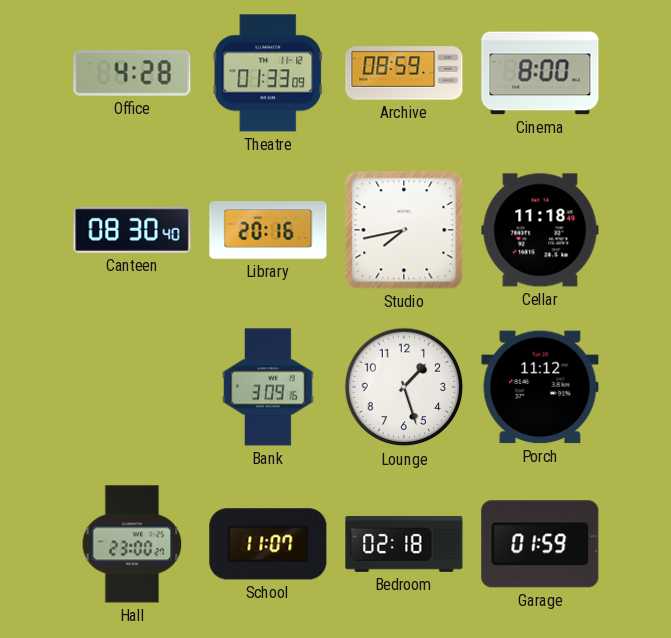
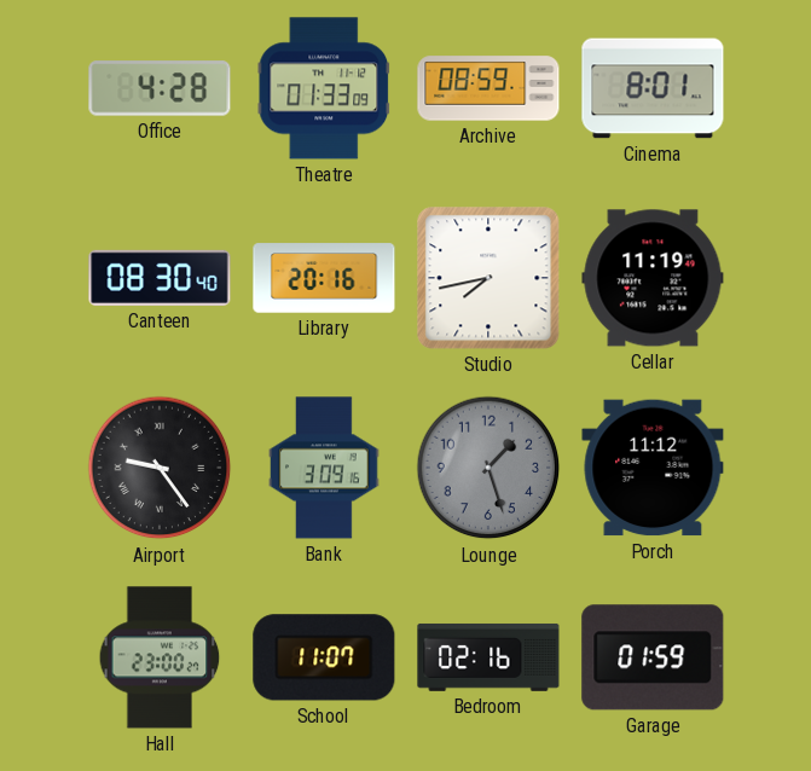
Cinema: 8:00 -> 8:01
Cellar: 11:18 -> 11:19
Airport: none -> 9:24
Lounge dial: white -> grey
Bedroom: 02:18 -> 02:16
